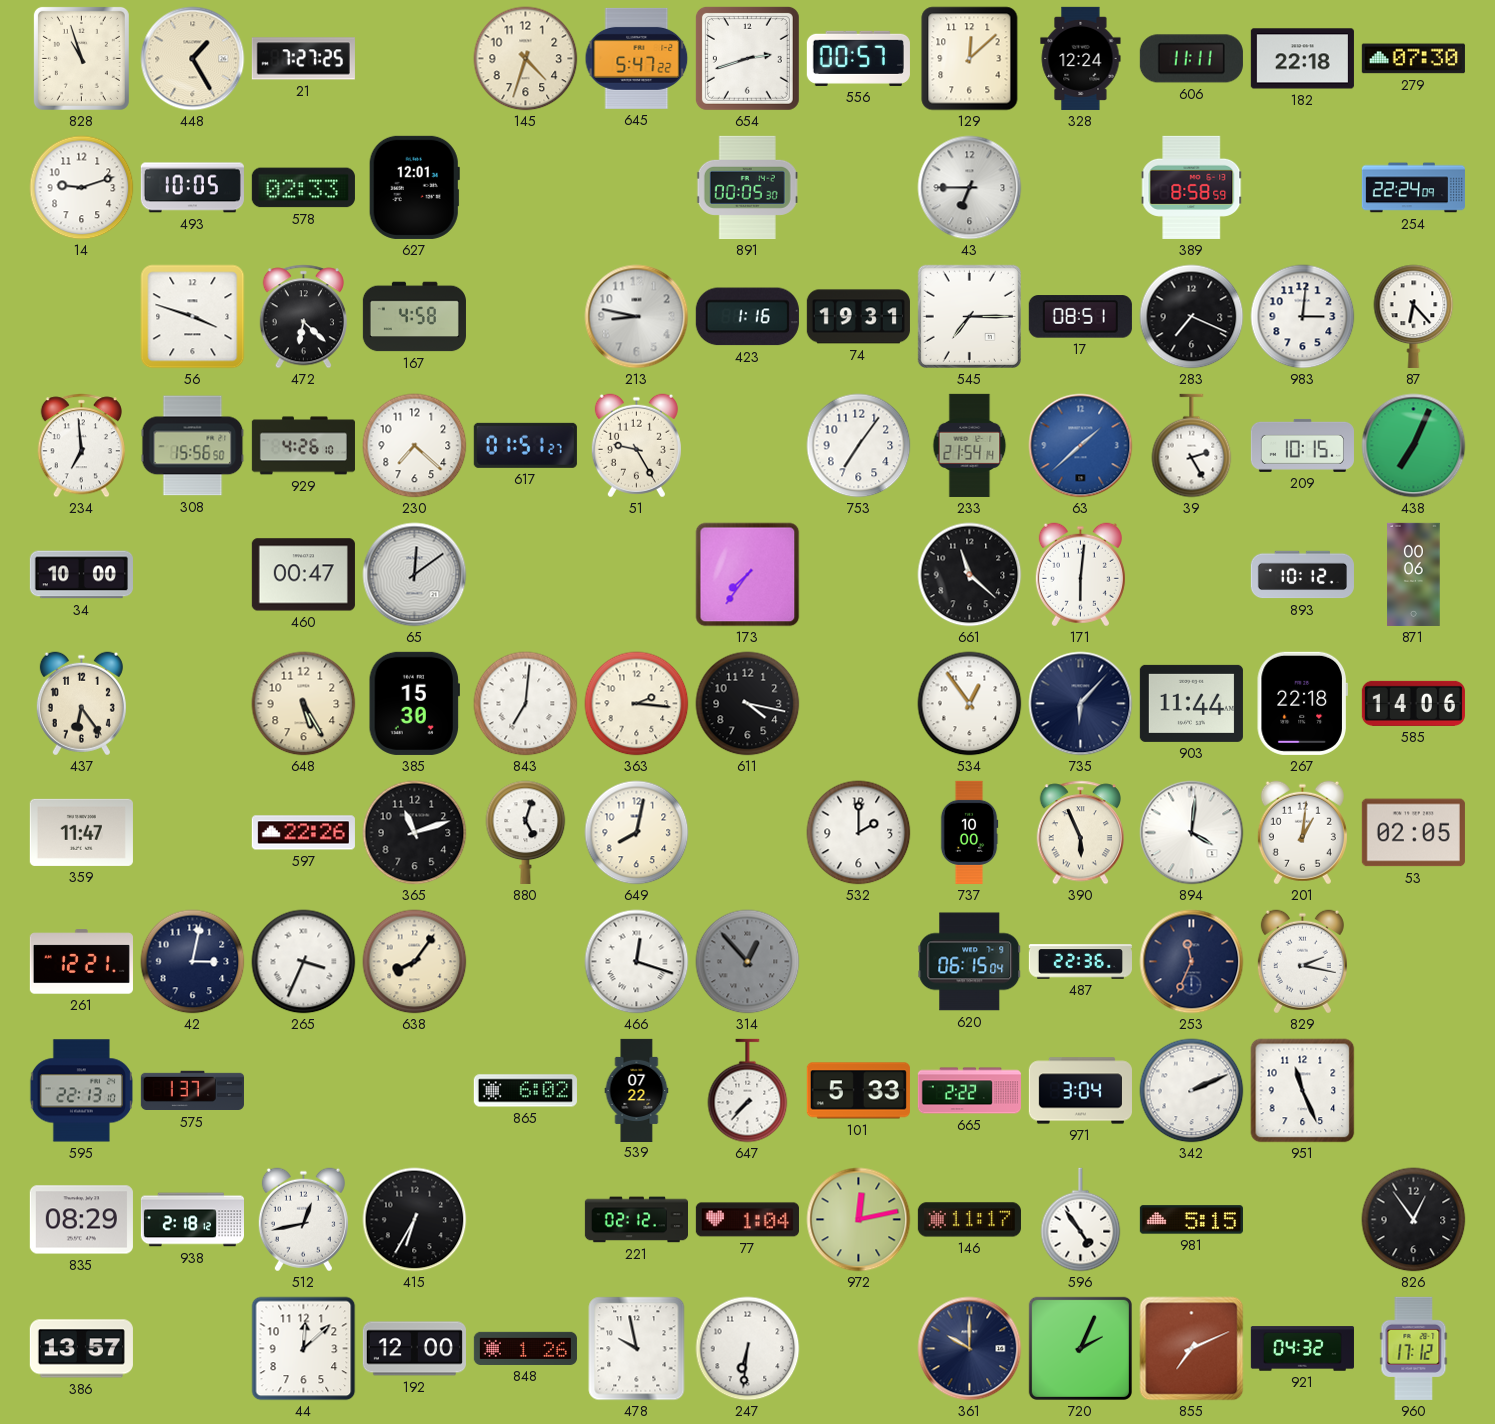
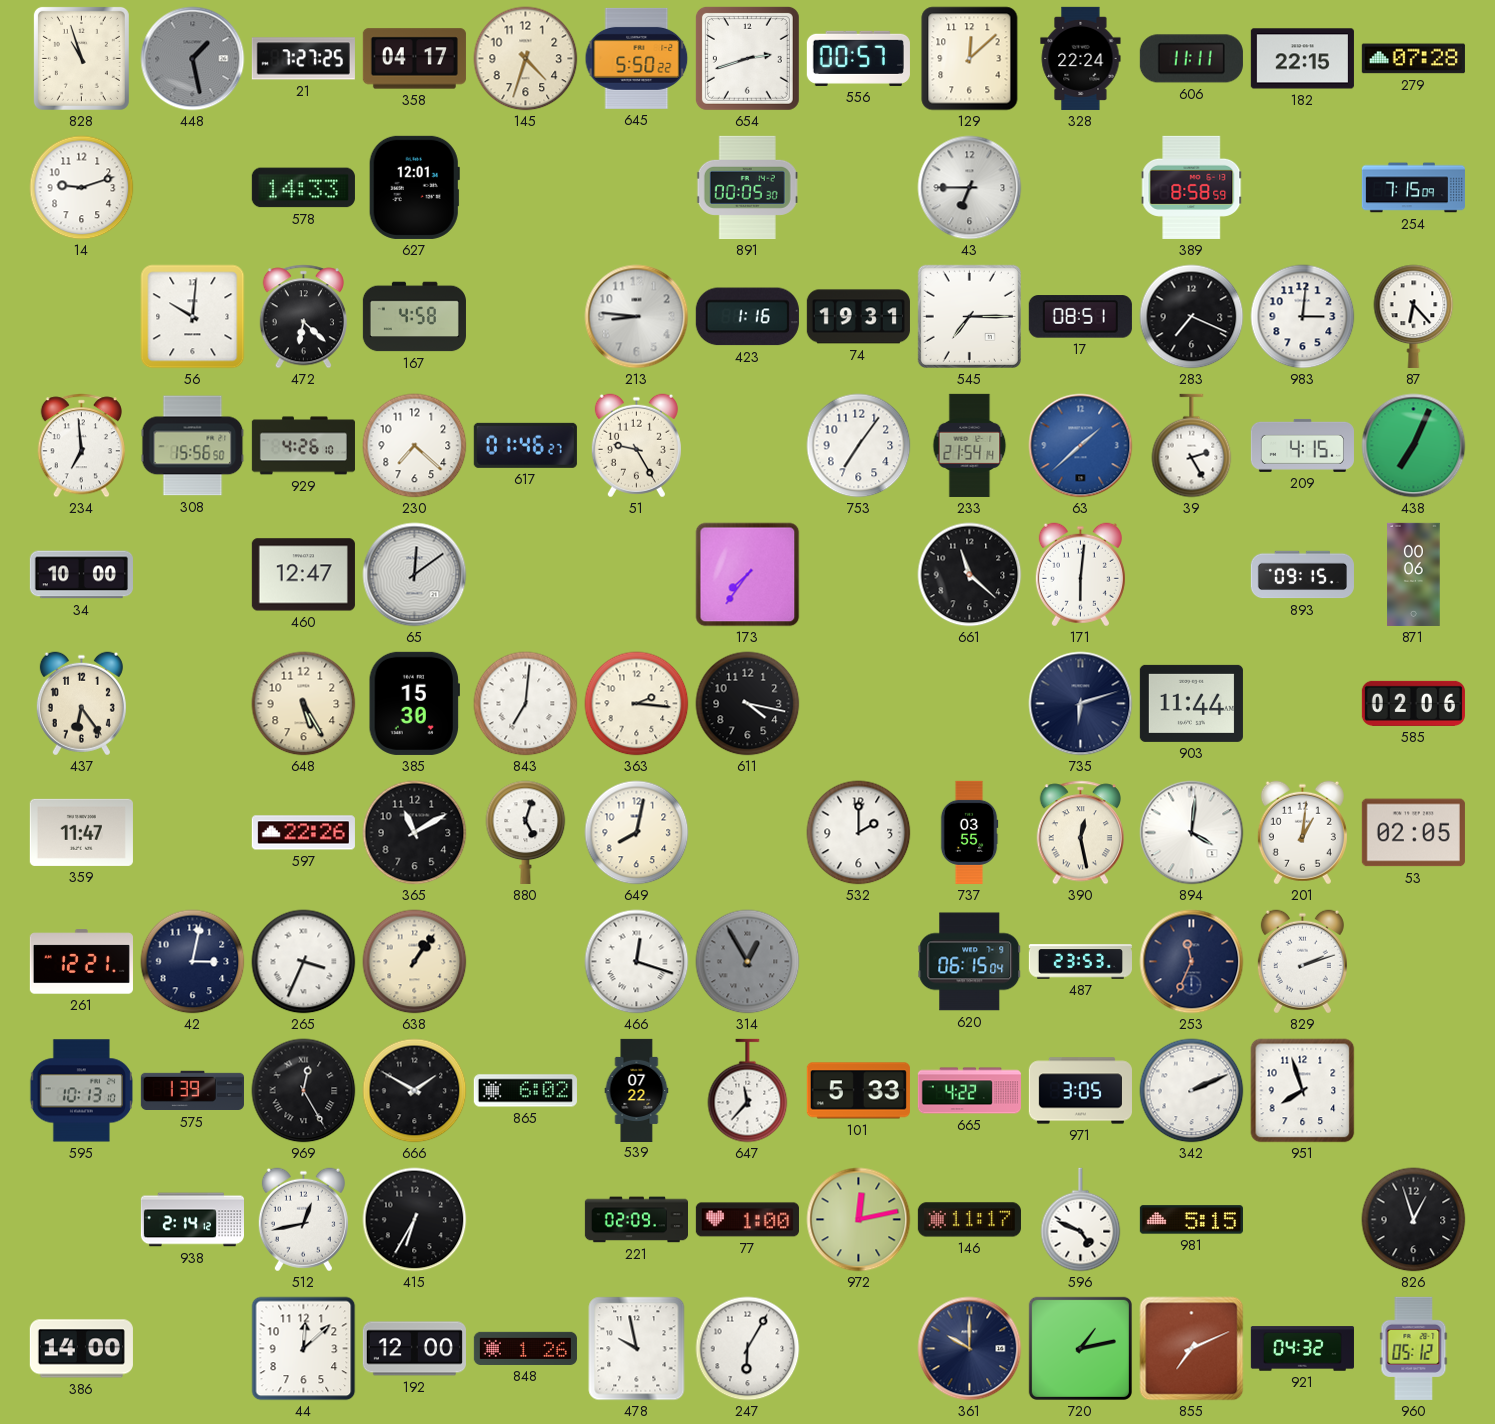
448: 1:25 -> 1:28
448 dial: cream -> grey
358: none -> 04:17
645: 5:47 -> 5:50
328: 12:24 -> 22:24
182: 22:18 -> 22:15
279: 07:30 -> 07:28
493: 10:05 -> none
578: 02:33 -> 14:33
254: 22:24 -> 7:15
56: 3:48 -> 10:01
213: 8:47 -> 8:46
617: 01:51 -> 01:46
209: 10:15 -> 4:15
460: 00:47 -> 12:47
893: 10:12 -> 09:15
534: 12:54 -> none
735: 6:07 -> 6:12
267: 22:18 -> none
585: 14:06 -> 02:06
365: 11:12 -> 11:10
737: 10:00 -> 03:55
390: 5:56 -> 12:28
638: 8:06 -> 1:06
314: 12:53 -> 12:55
487: 22:36 -> 23:53
829: 2:17 -> 2:12
595: 22:13 -> 10:13
575: 1:37 -> 1:39
969: none -> 12:25
666: none -> 1:50
647: 7:37 -> 11:37
665: 2:22 -> 4:22
971: 3:04 -> 3:05
951: 11:26 -> 7:57
835: 08:29 -> none
938: 2:18 -> 2:14
221: 02:12 -> 02:09
77: 1:04 -> 1:00
596: 4:54 -> 4:49
826: 12:54 -> 12:57
386: 13:57 -> 14:00
247: 6:31 -> 6:05
720: 2:04 -> 1:13
960: 17:12 -> 05:12
